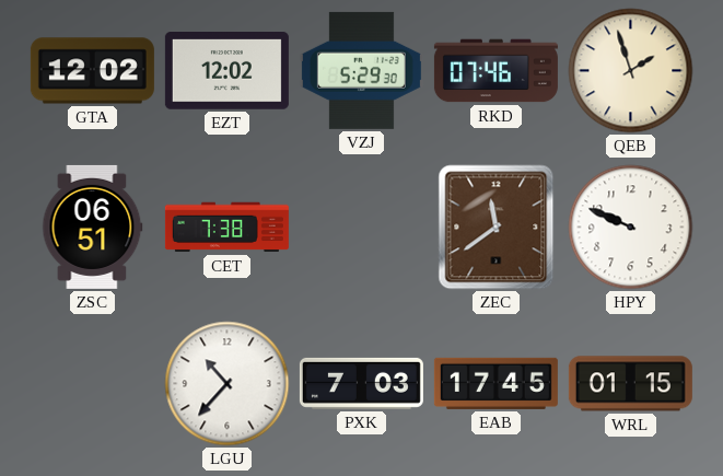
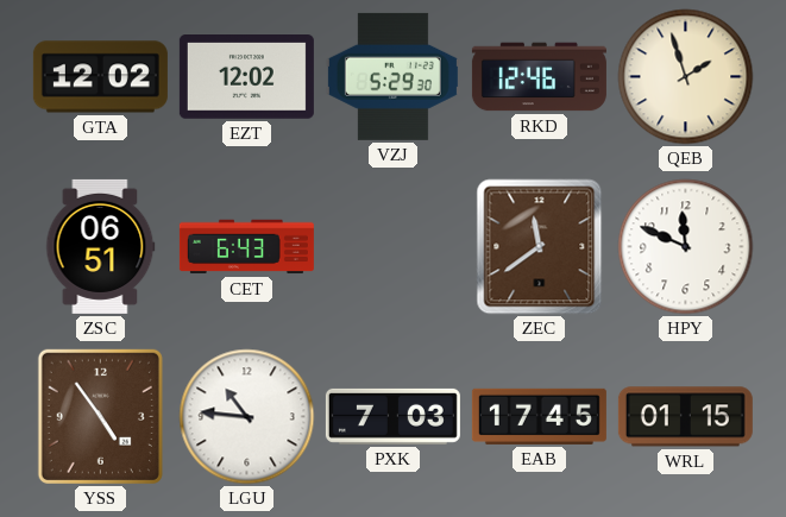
RKD: 07:46 -> 12:46
CET: 7:38 -> 6:43
HPY: 9:49 -> 11:49
YSS: none -> 4:54
LGU: 10:37 -> 10:46
